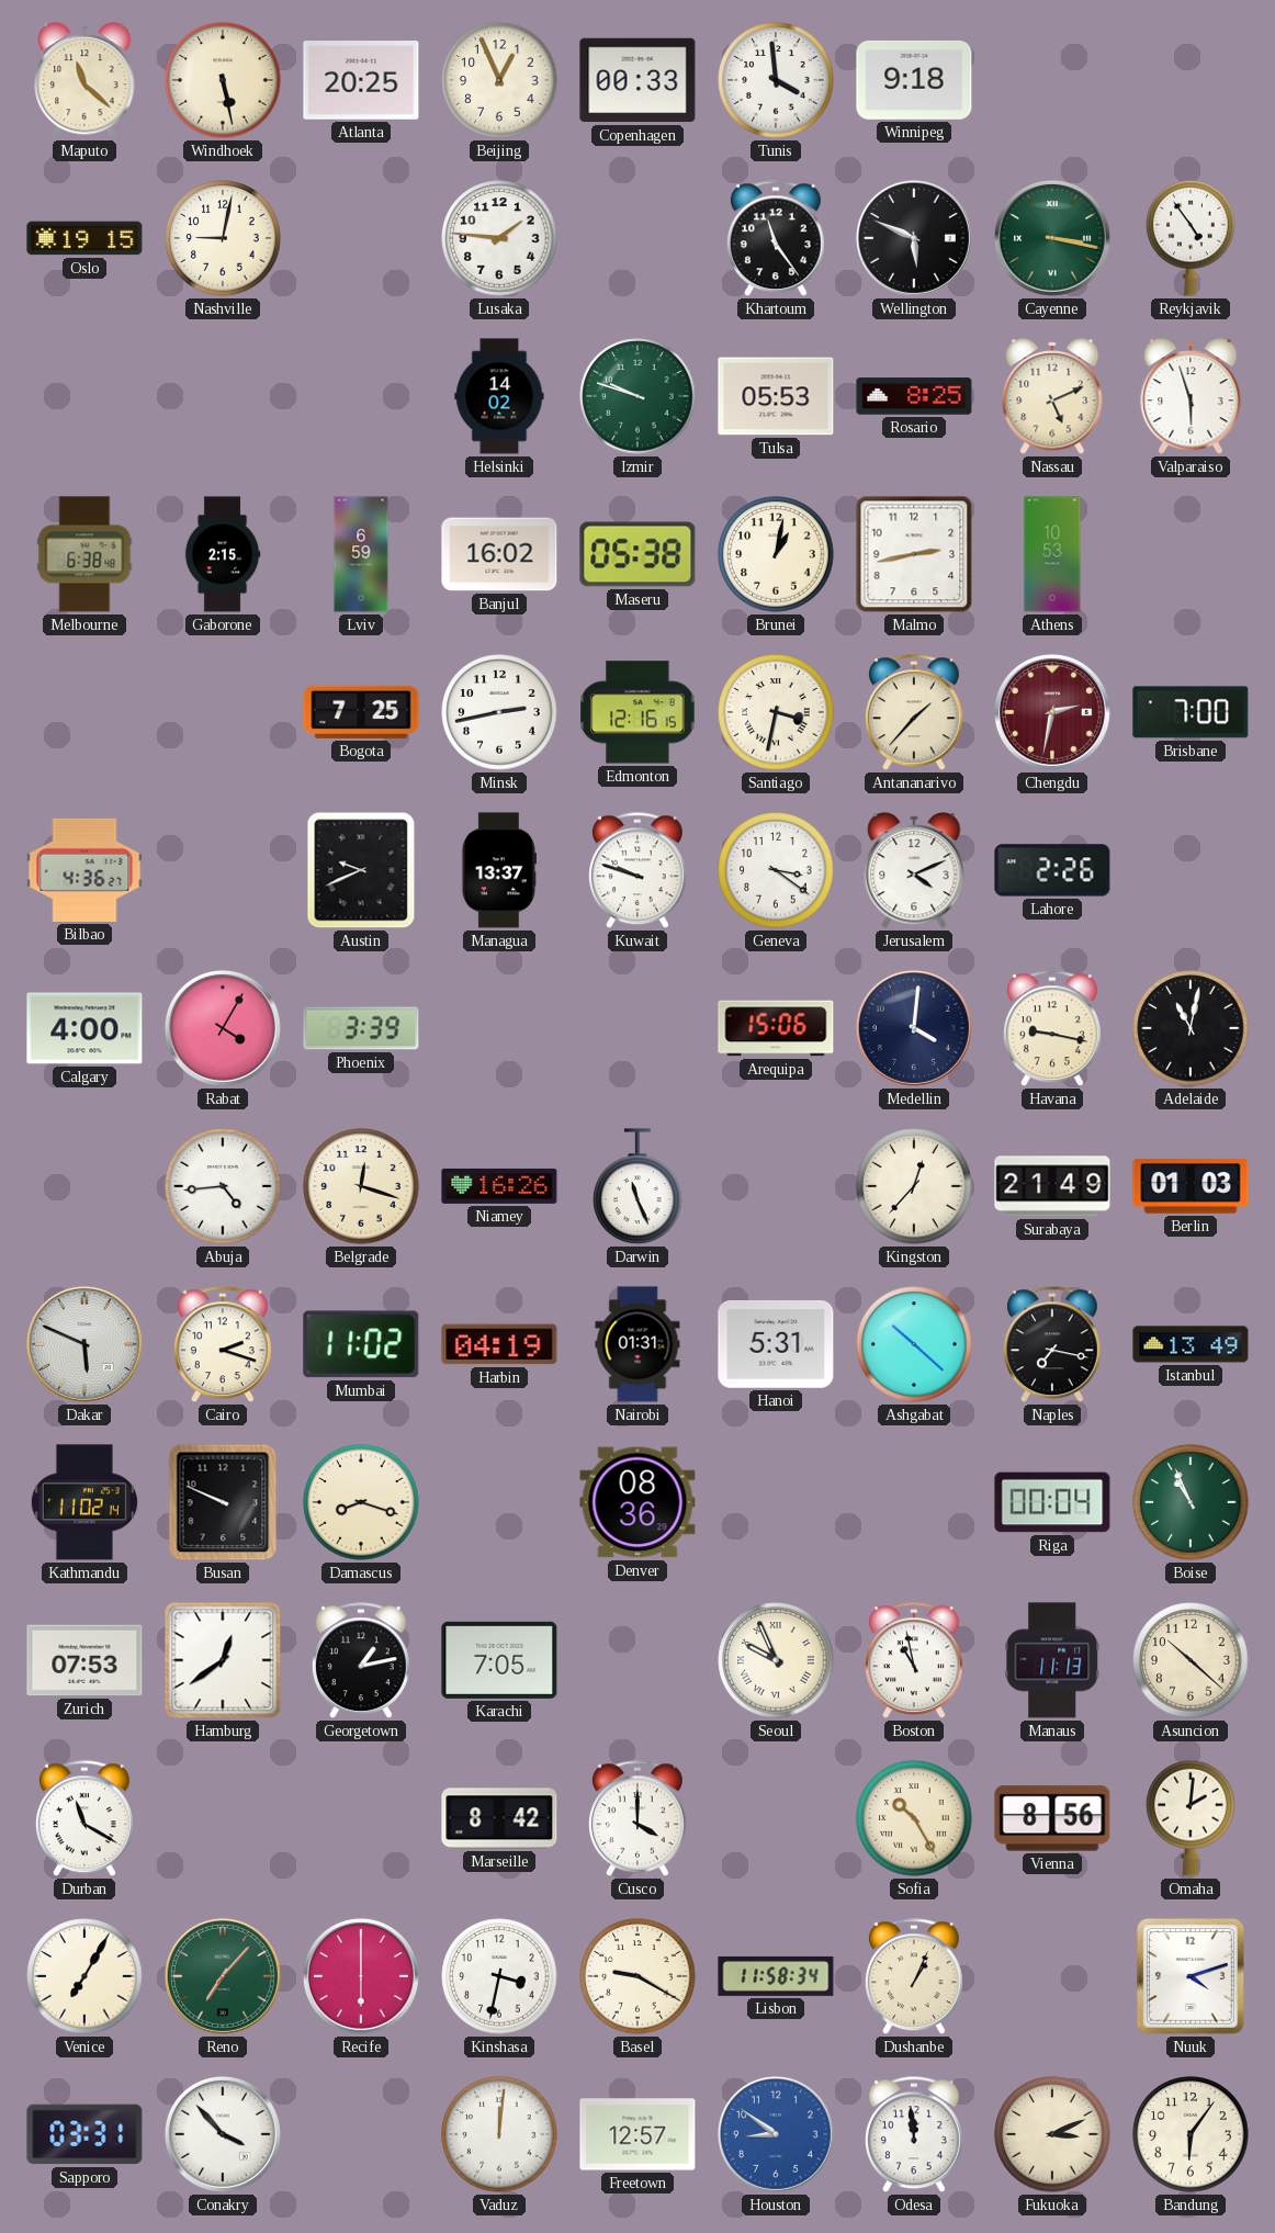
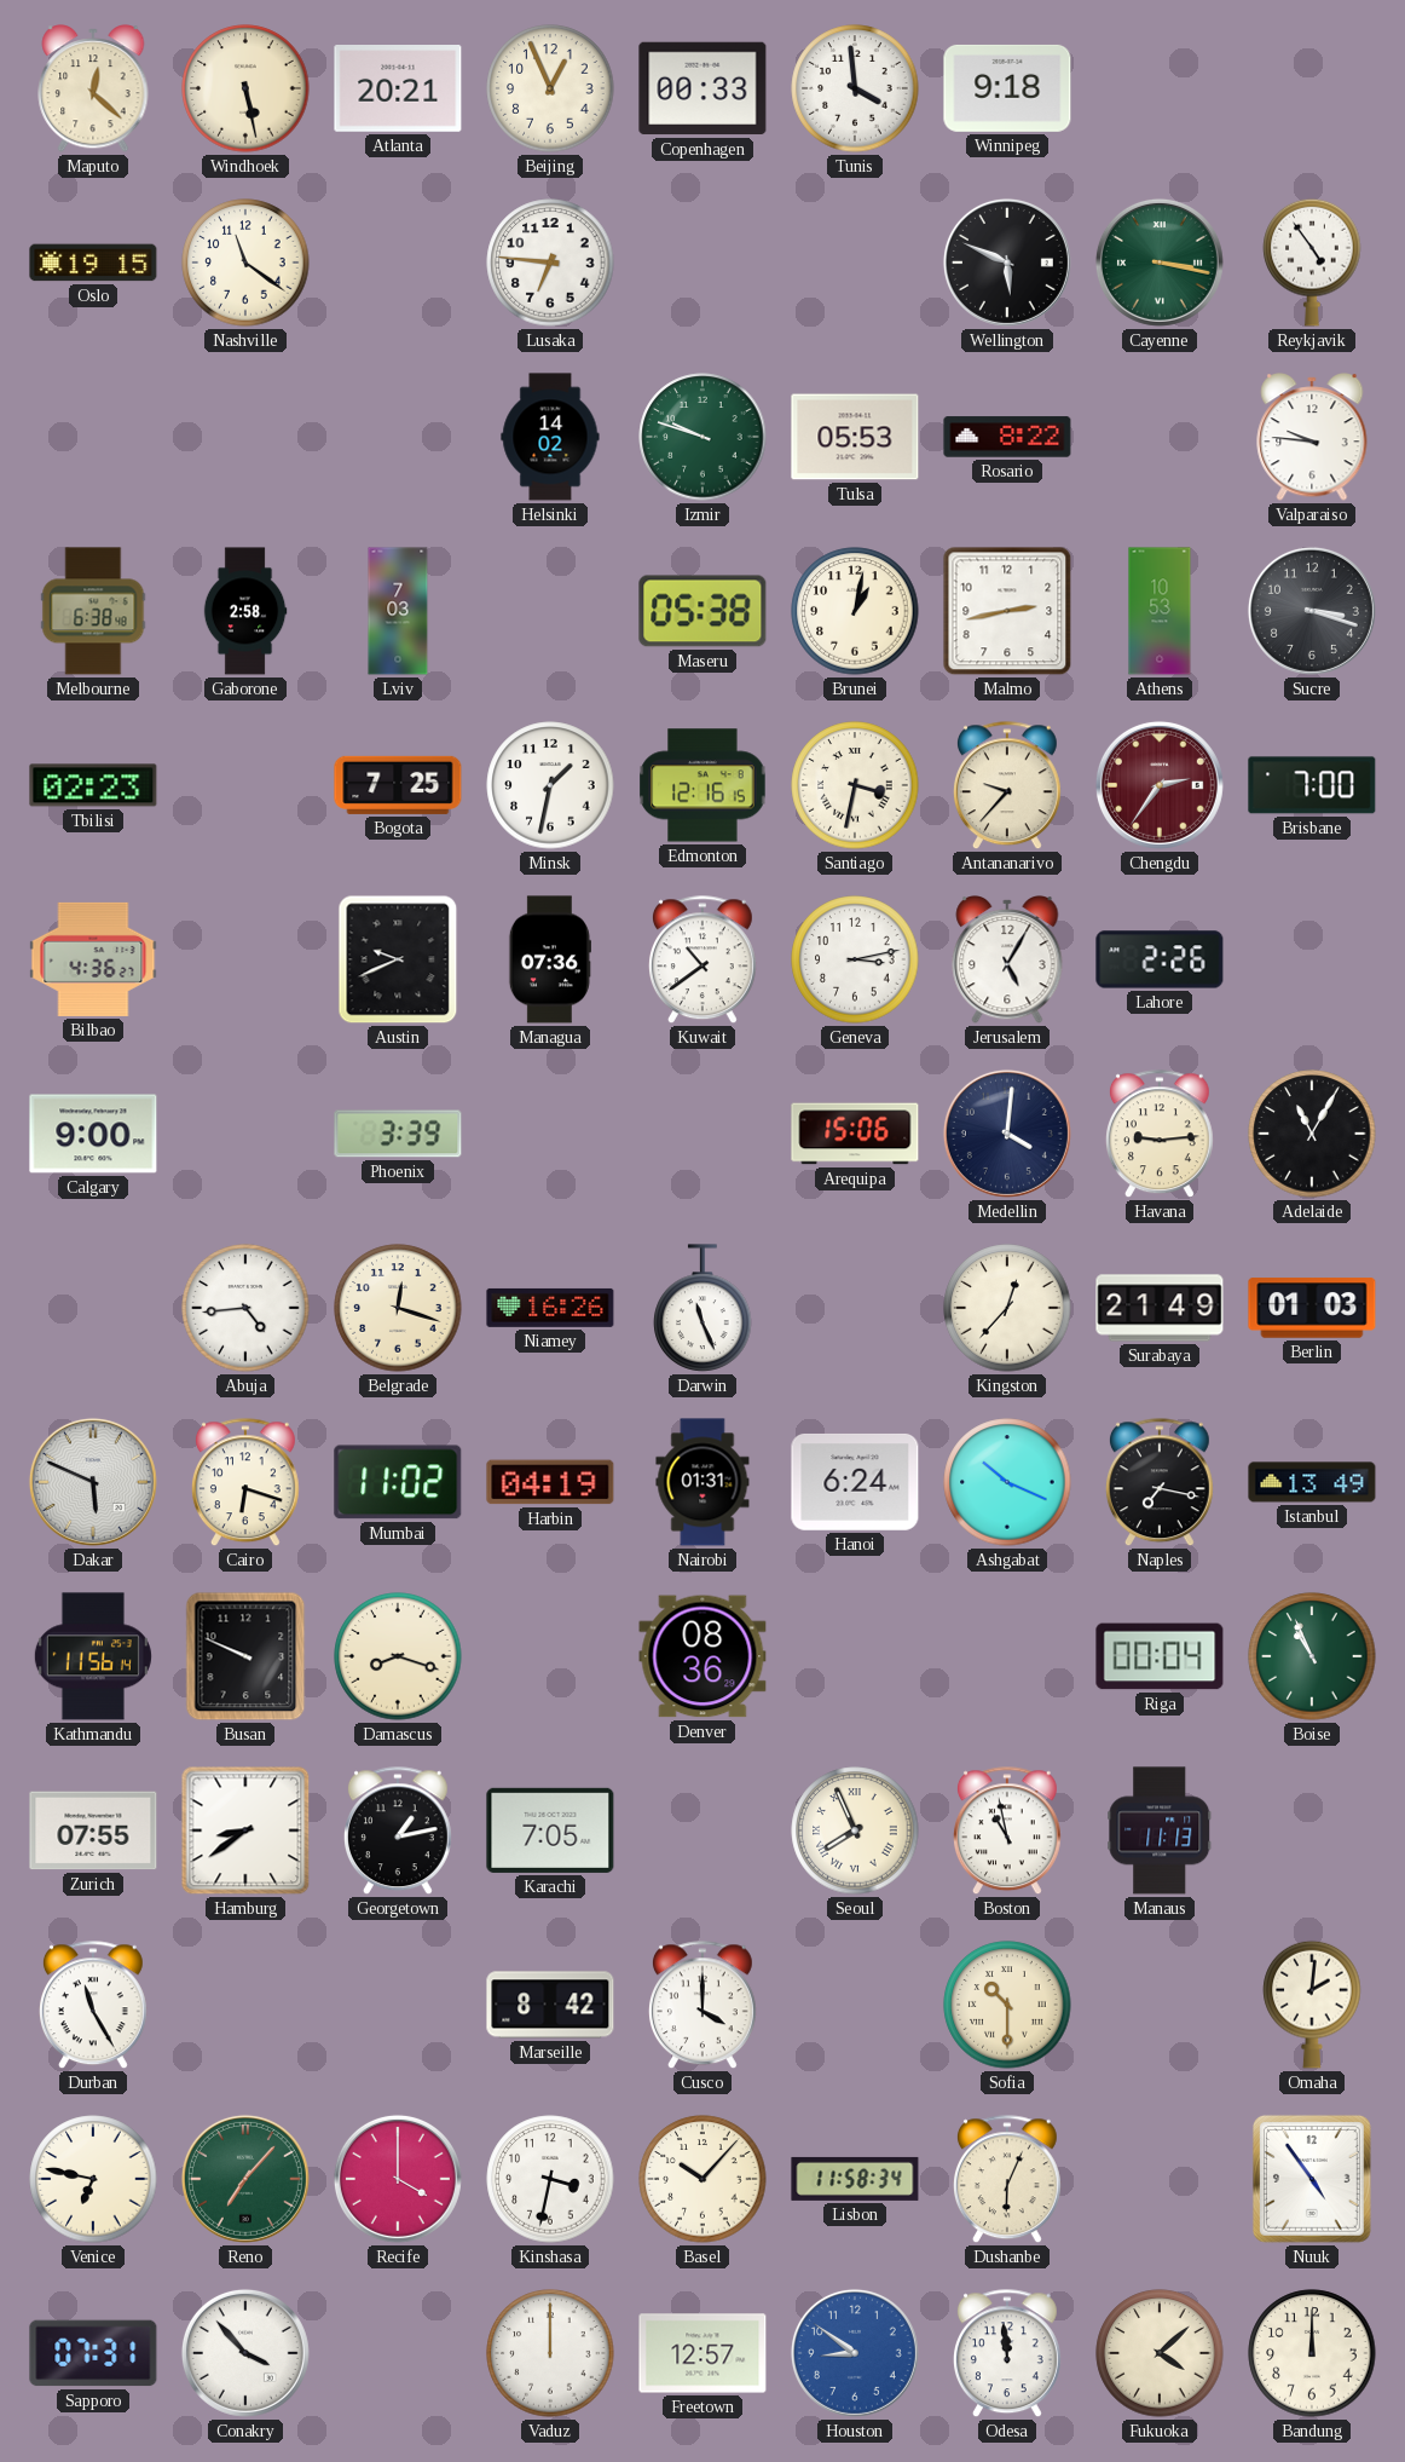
Maputo: 11:22 -> 12:22
Atlanta: 20:25 -> 20:21
Nashville: 9:02 -> 11:21
Lusaka: 1:46 -> 6:46
Khartoum: 11:24 -> none
Rosario: 8:25 -> 8:22
Nassau: 5:11 -> none
Valparaiso: 5:57 -> 9:46
Gaborone: 2:15 -> 2:58
Lviv: 6:59 -> 7:03
Banjul: 16:02 -> none
Sucre: none -> 3:18
Tbilisi: none -> 02:23
Minsk: 2:43 -> 1:32
Antananarivo: 1:37 -> 9:37
Chengdu: 2:32 -> 2:36
Managua: 13:37 -> 07:36
Kuwait: 9:48 -> 10:39
Geneva: 3:21 -> 3:13
Jerusalem: 4:11 -> 5:05
Calgary: 4:00 -> 9:00
Rabat: 4:05 -> none
Havana: 9:17 -> 9:14
Adelaide: 11:02 -> 11:05
Cairo: 2:18 -> 6:18
Hanoi: 5:31 -> 6:24
Ashgabat: 10:22 -> 10:19
Kathmandu: 11:02 -> 11:56
Zurich: 07:53 -> 07:55
Hamburg: 12:39 -> 8:39
Seoul: 9:56 -> 7:56
Asuncion: 10:22 -> none
Durban: 11:20 -> 11:25
Sofia: 10:25 -> 10:30
Vienna: 8:56 -> none
Venice: 7:05 -> 6:47
Recife: 6:00 -> 4:00
Basel: 9:20 -> 10:07
Dushanbe: 1:04 -> 6:04
Nuuk: 4:12 -> 4:54
Sapporo: 03:31 -> 07:31
Vaduz: 12:01 -> 12:00
Fukuoka: 3:11 -> 4:08
Bandung: 6:06 -> 12:00
